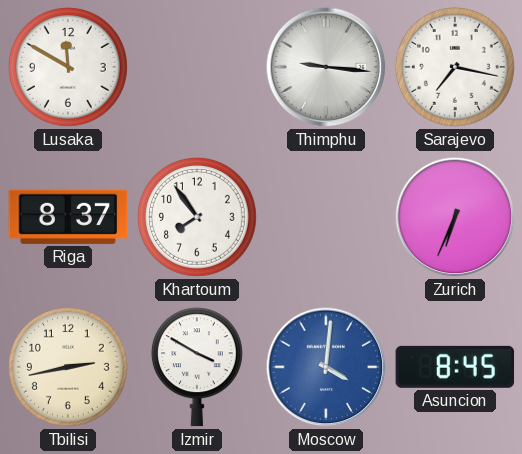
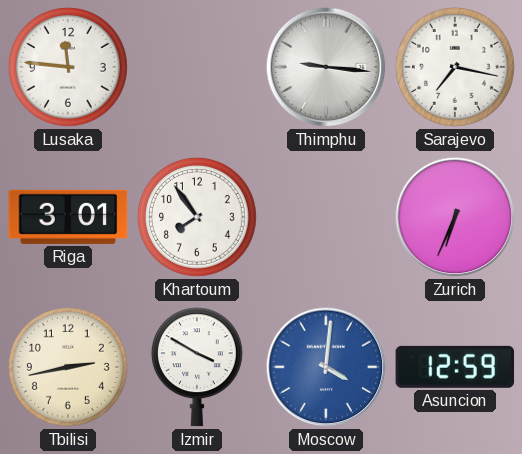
Lusaka: 11:50 -> 11:46
Riga: 8:37 -> 3:01
Asuncion: 8:45 -> 12:59
